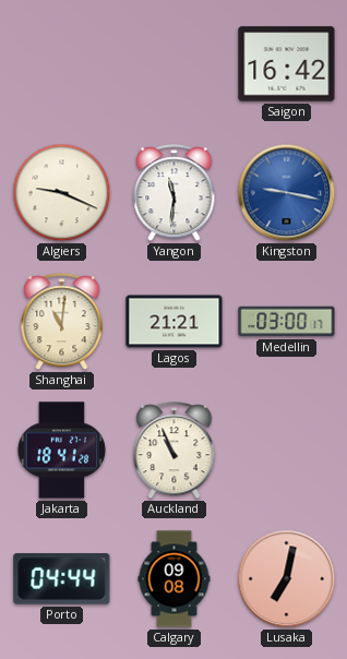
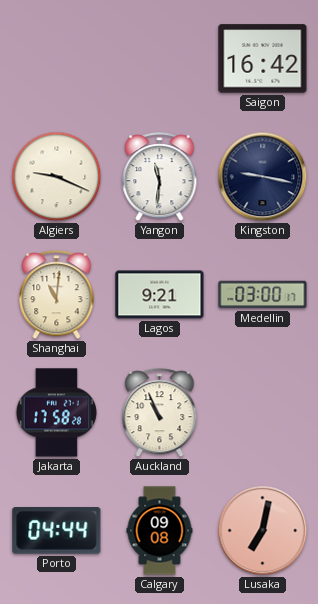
Kingston dial: blue -> navy
Lagos: 21:21 -> 9:21
Jakarta: 18:41 -> 17:58
